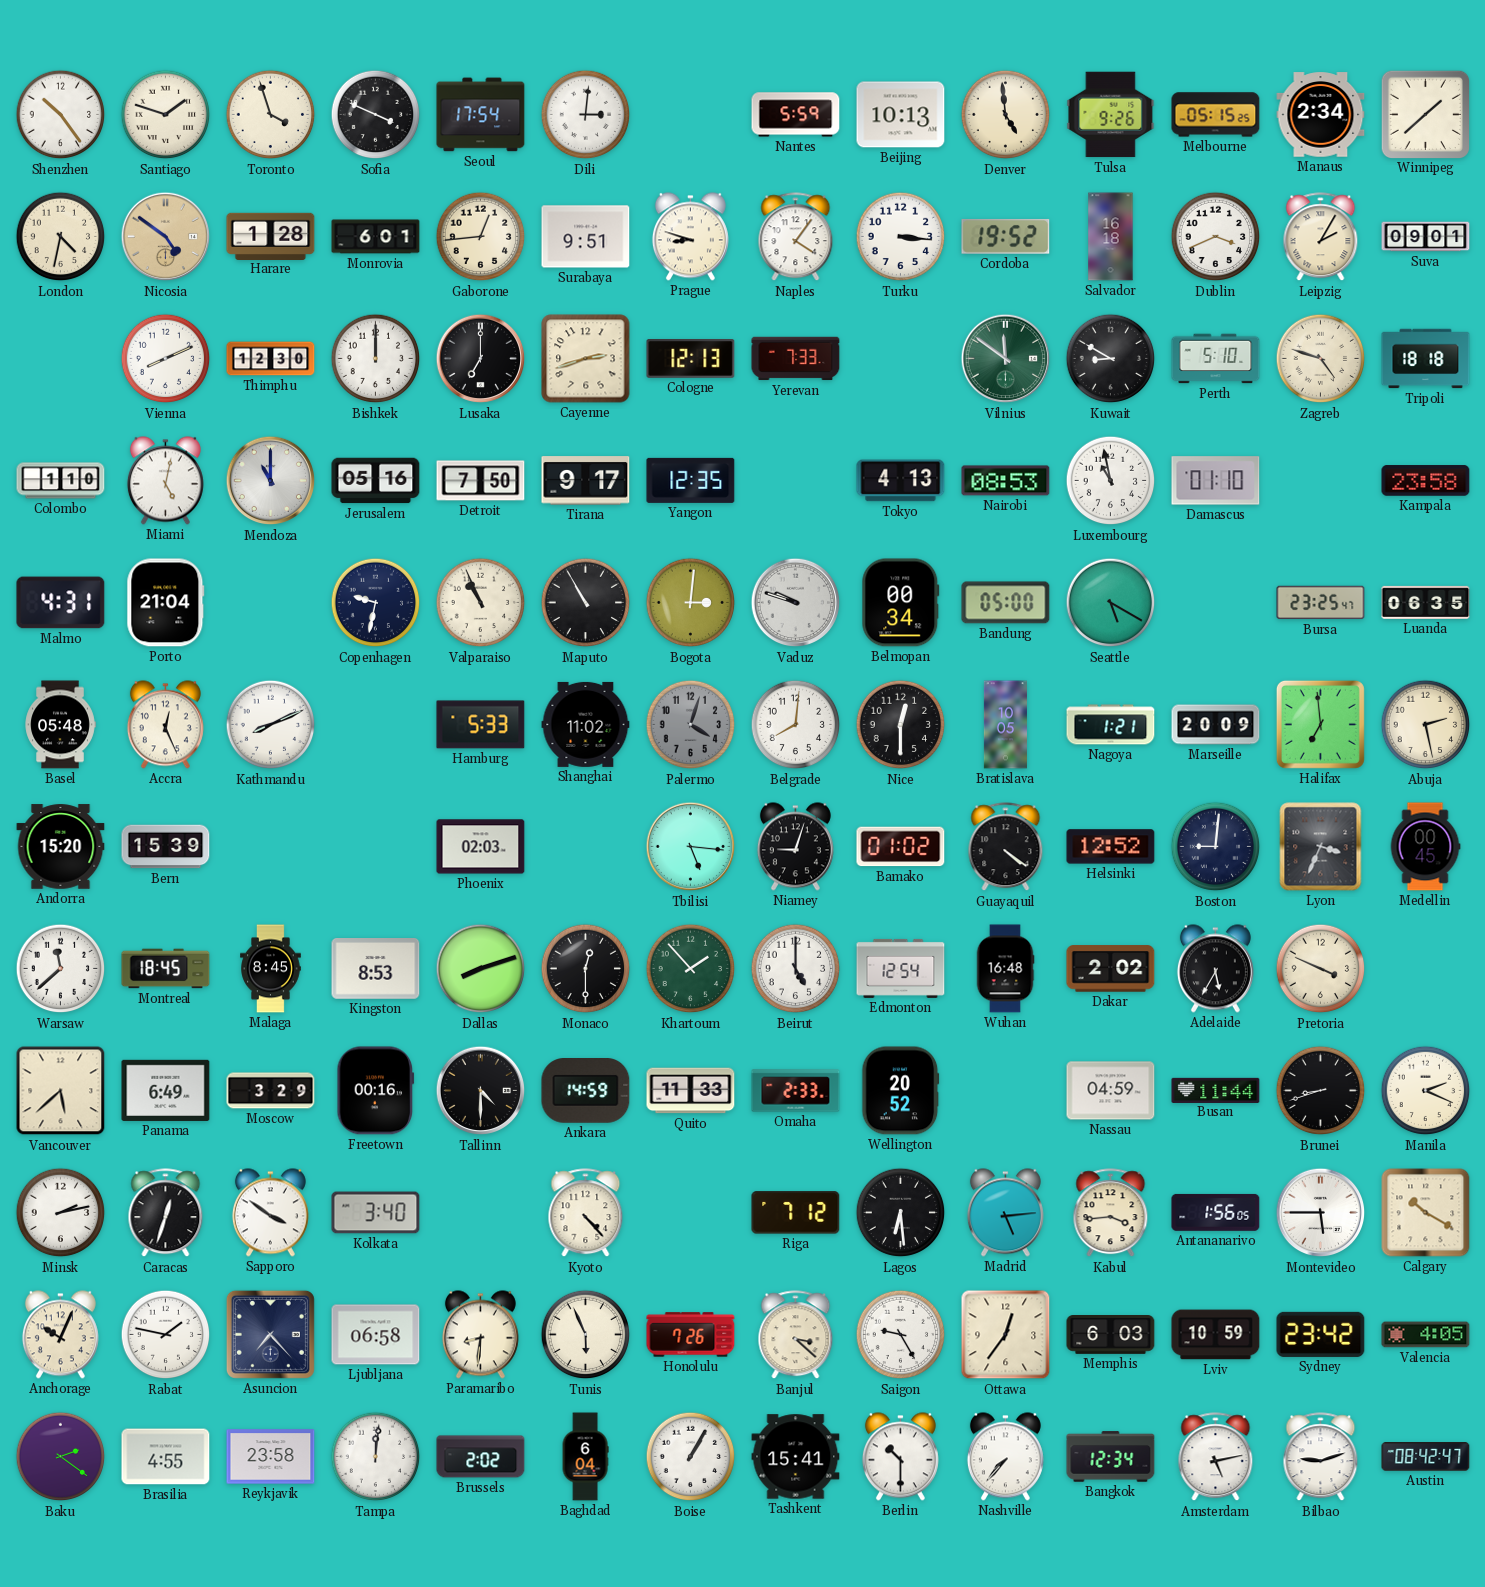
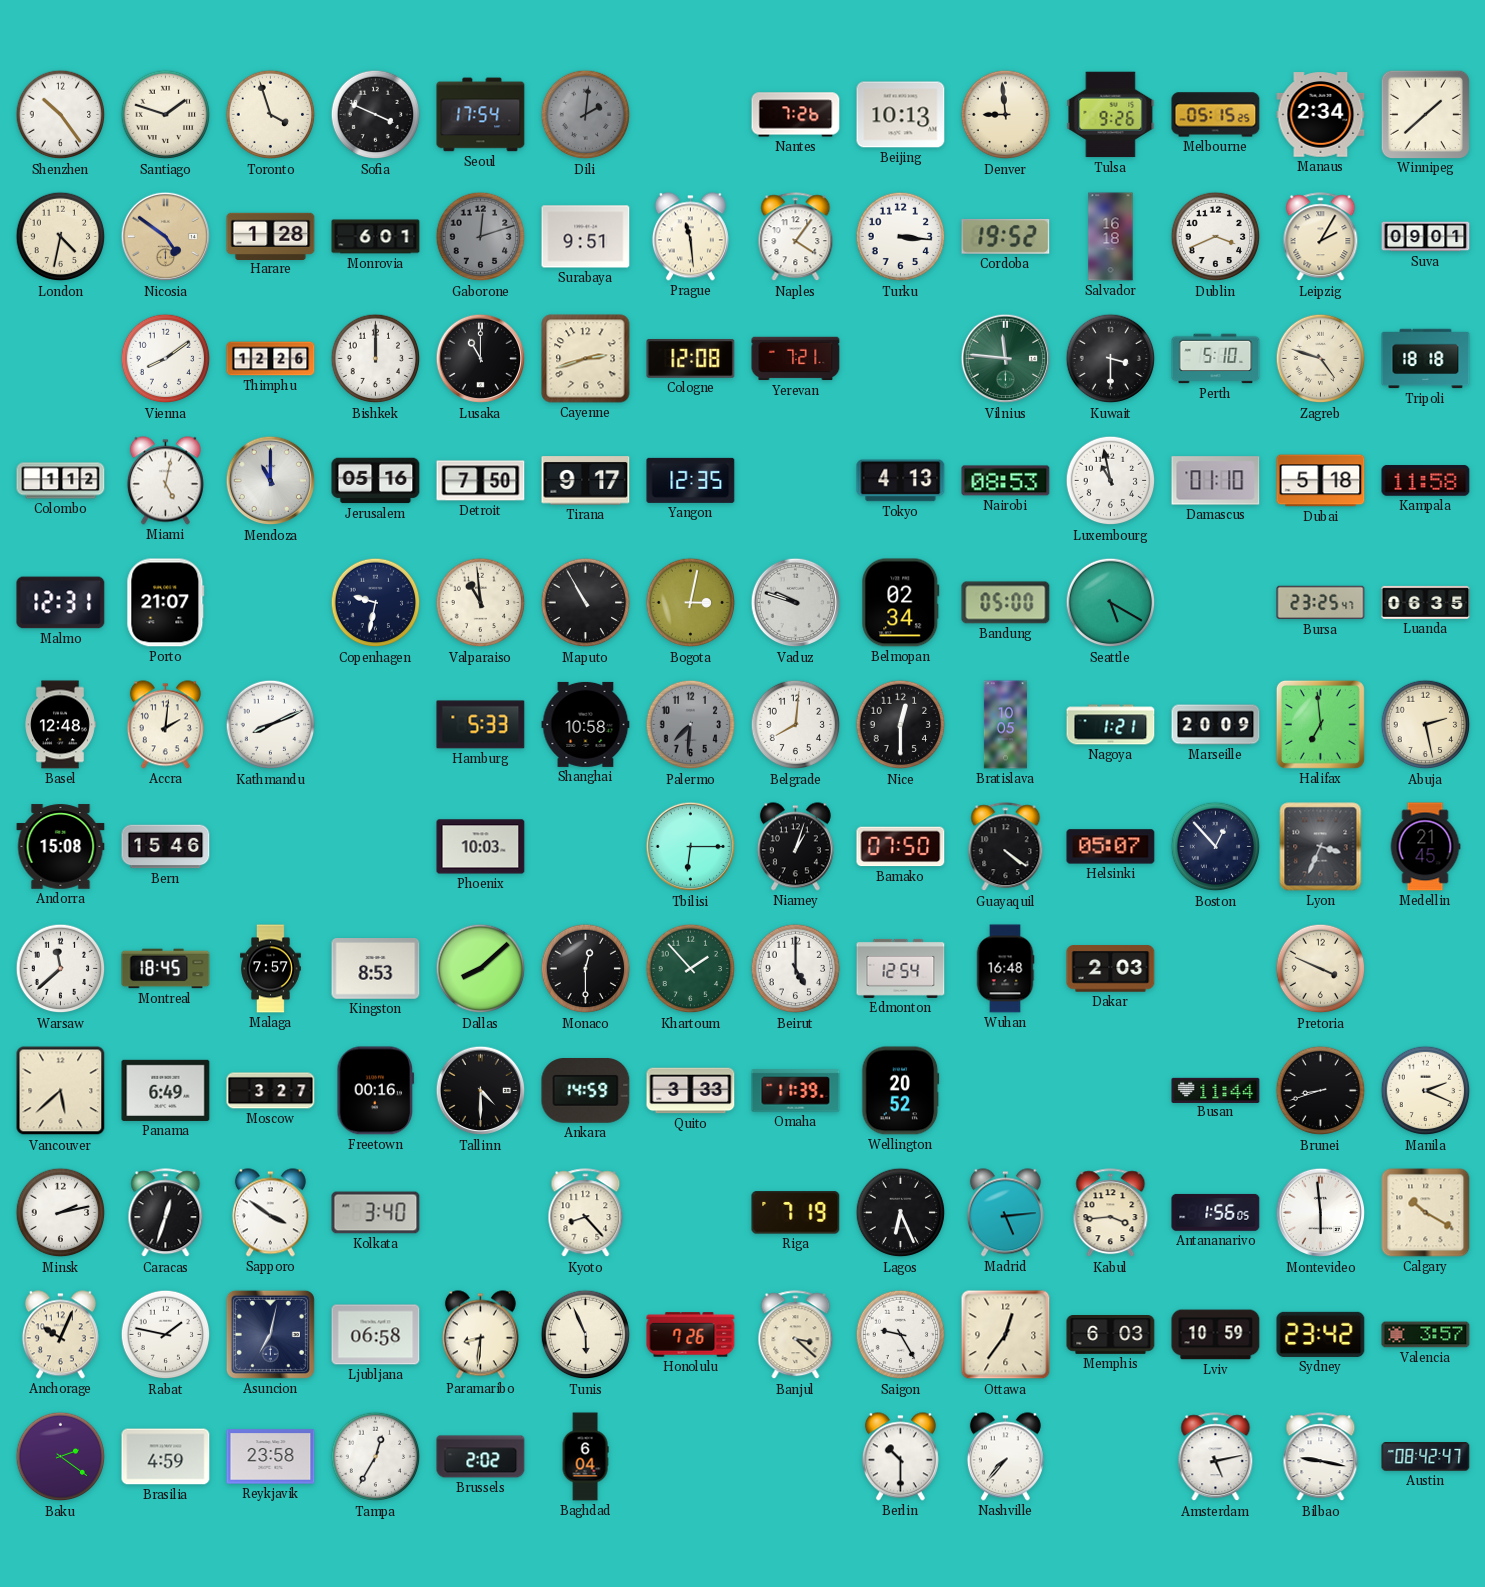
Dili: 3:01 -> 2:01
Dili dial: white -> grey
Nantes: 5:59 -> 7:26
Denver: 4:59 -> 8:59
Gaborone: 12:44 -> 12:12
Gaborone dial: cream -> grey
Prague: 8:48 -> 11:29
Vienna: 8:11 -> 8:09
Thimphu: 12:30 -> 12:26
Lusaka: 7:00 -> 11:00
Cologne: 12:13 -> 12:08
Yerevan: 7:33 -> 7:21
Vilnius: 11:51 -> 11:46
Kuwait: 8:50 -> 3:30
Colombo: 1:10 -> 1:12
Dubai: none -> 5:18
Kampala: 23:58 -> 11:58
Malmo: 4:31 -> 12:31
Porto: 21:04 -> 21:07
Valparaiso: 10:56 -> 10:59
Bogota: 3:01 -> 3:02
Belmopan: 00:34 -> 02:34
Basel: 05:48 -> 12:48
Accra: 12:26 -> 2:01
Shanghai: 11:02 -> 10:58
Palermo: 4:03 -> 7:31
Andorra: 15:20 -> 15:08
Bern: 15:39 -> 15:46
Phoenix: 02:03 -> 10:03
Tbilisi: 5:16 -> 6:15
Niamey: 9:03 -> 1:03
Bamako: 01:02 -> 07:50
Helsinki: 12:52 -> 05:07
Boston: 9:01 -> 12:53
Medellin: 00:45 -> 21:45
Malaga: 8:45 -> 7:57
Dallas: 8:12 -> 8:08
Dakar: 2:02 -> 2:03
Adelaide: 5:35 -> none
Moscow: 3:29 -> 3:27
Quito: 11:33 -> 3:33
Omaha: 2:33 -> 11:39
Nassau: 04:59 -> none
Kyoto: 4:23 -> 8:23
Riga: 7:12 -> 7:19
Lagos: 6:29 -> 6:26
Montevideo: 5:45 -> 5:59
Asuncion: 7:23 -> 7:02
Valencia: 4:05 -> 3:57
Brasilia: 4:55 -> 4:59
Tampa: 12:01 -> 12:35
Boise: 1:05 -> none
Tashkent: 15:41 -> none
Bangkok: 12:34 -> none
Bilbao: 9:12 -> 9:17
